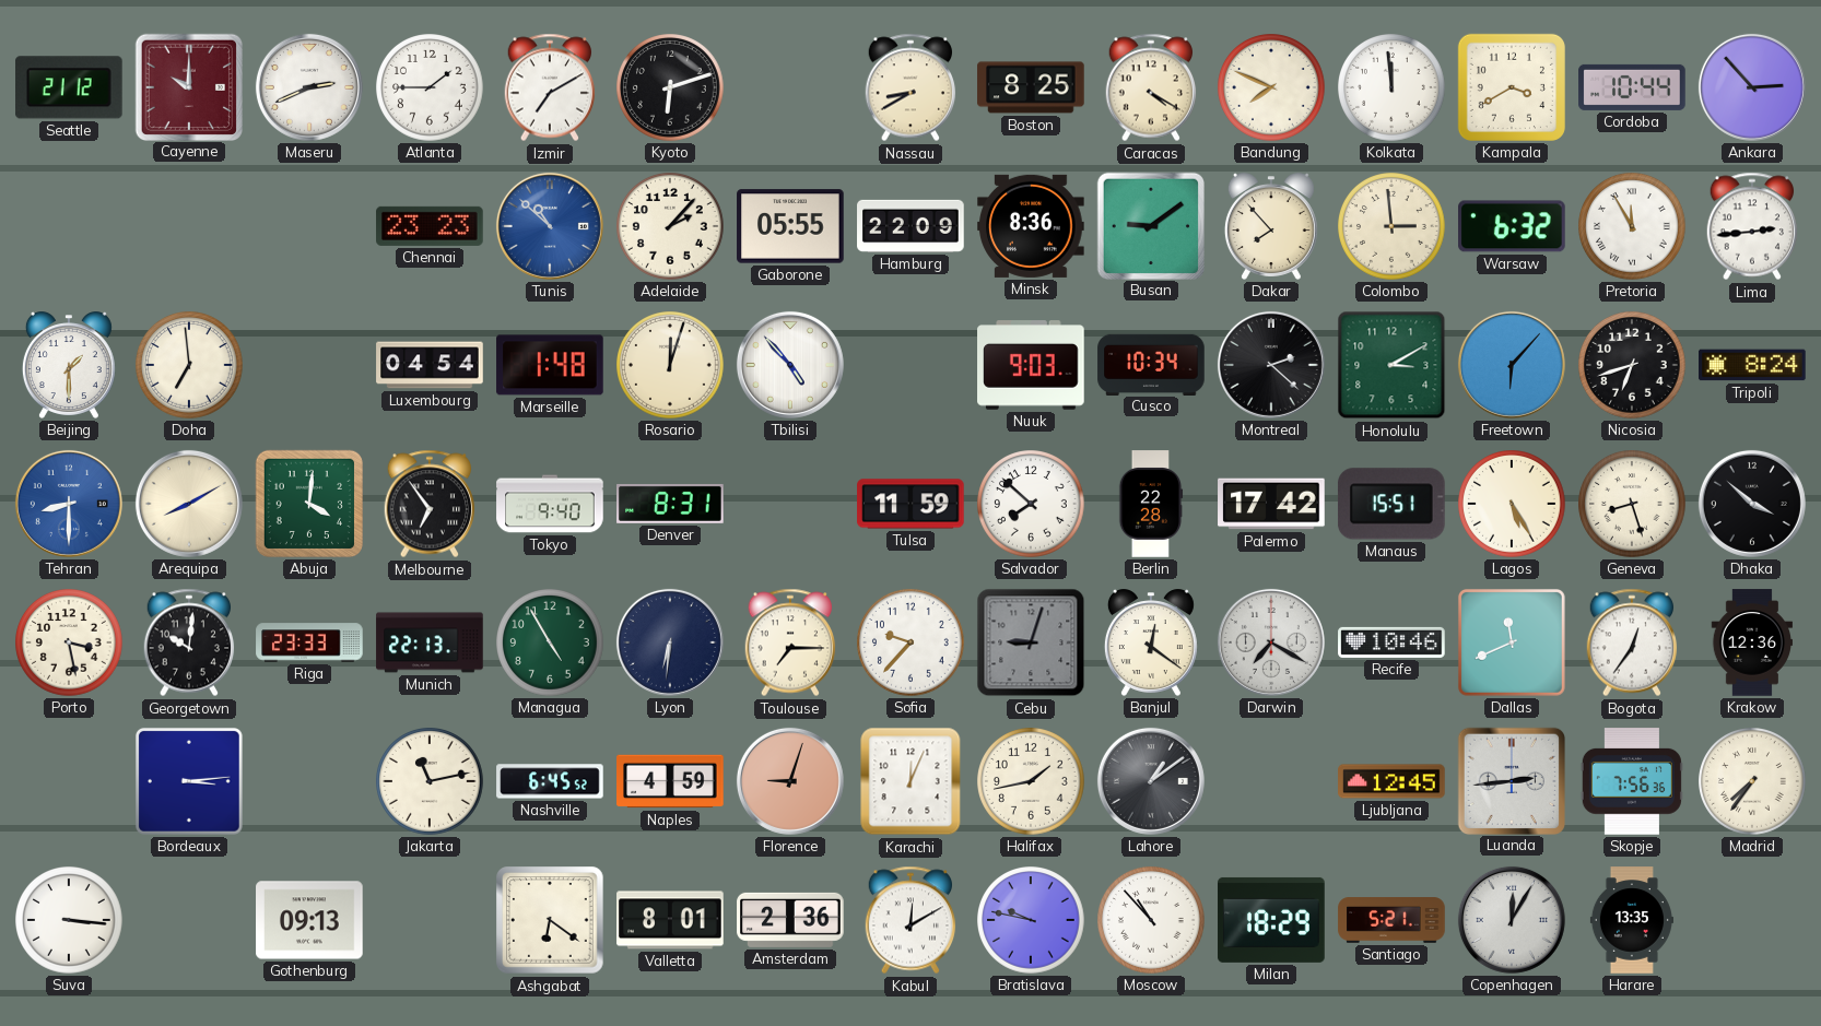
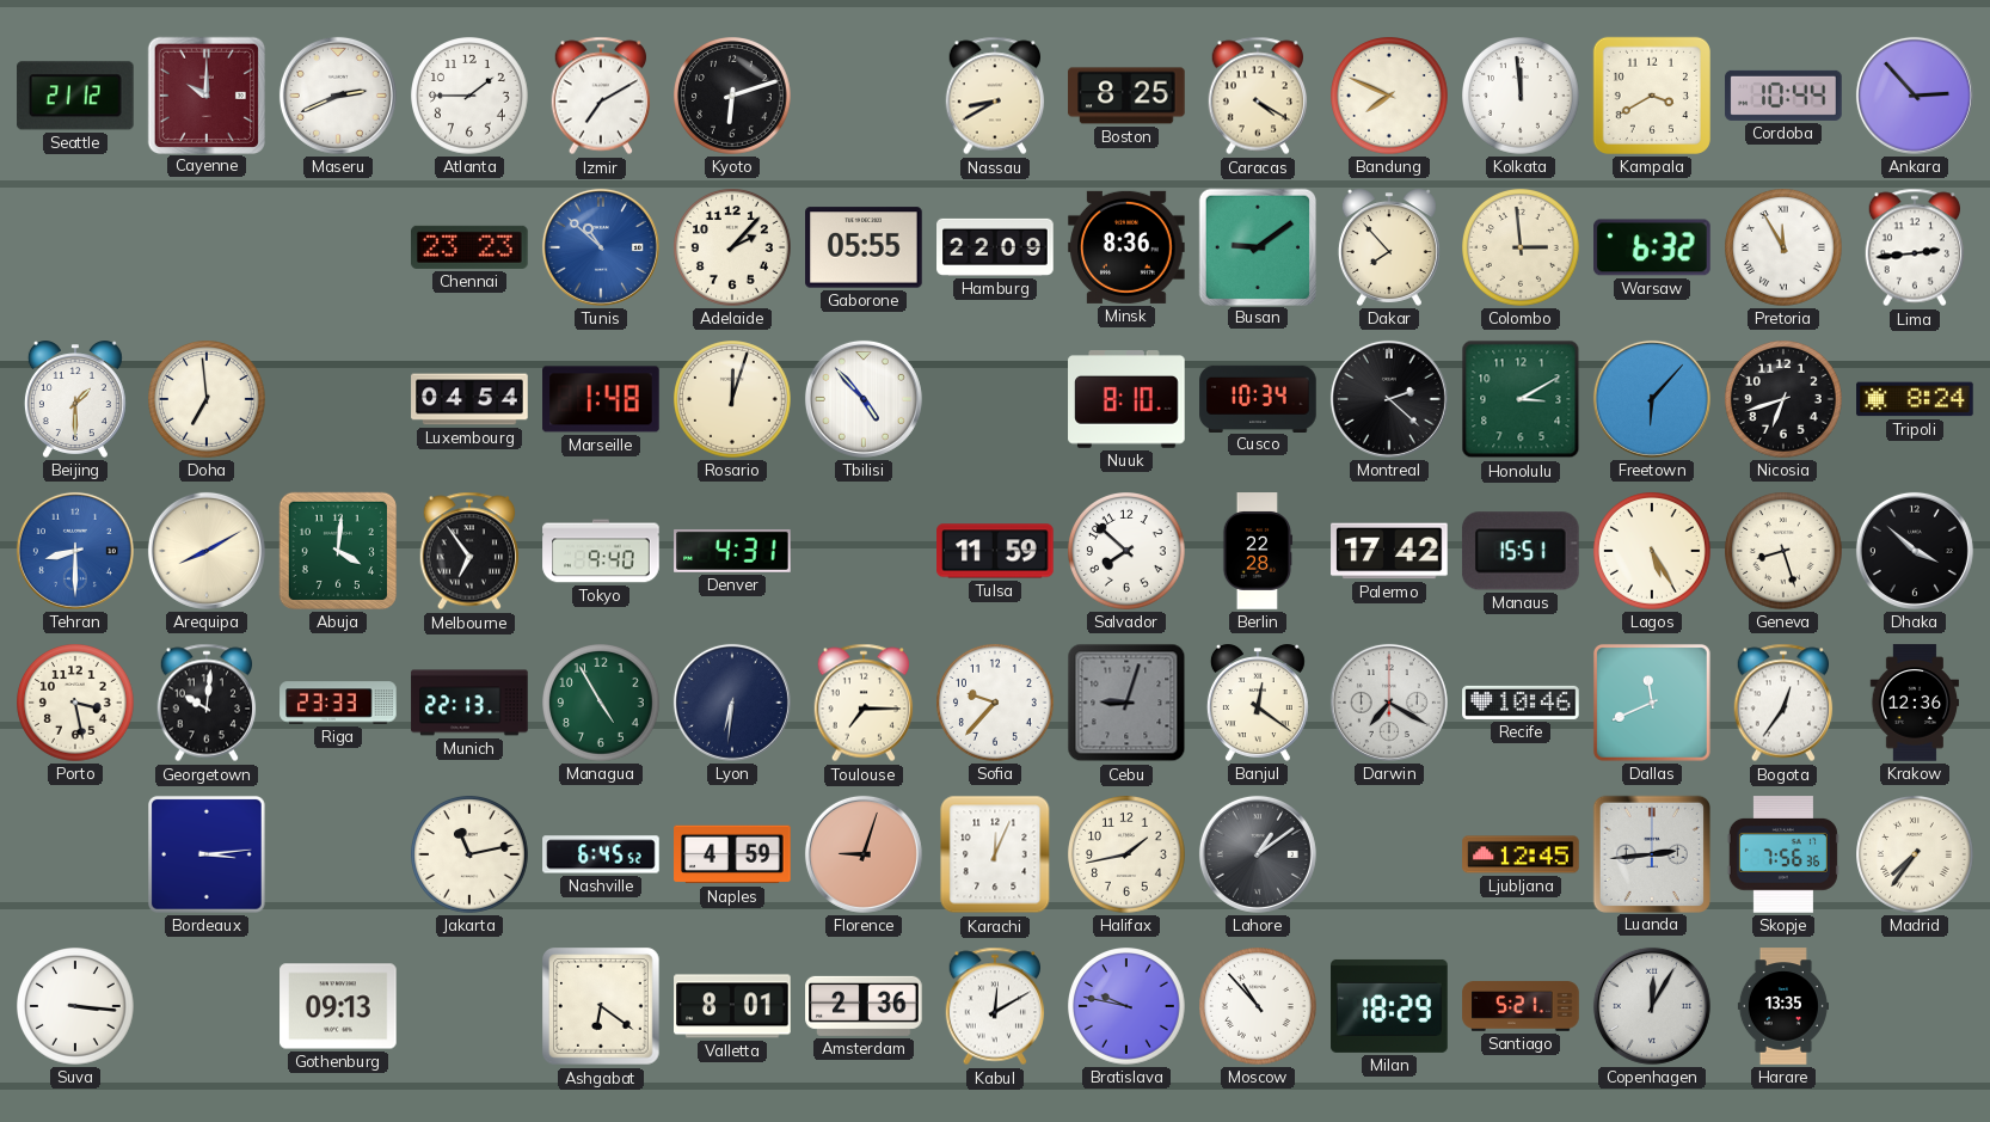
Nuuk: 9:03 -> 8:10
Denver: 8:31 -> 4:31
